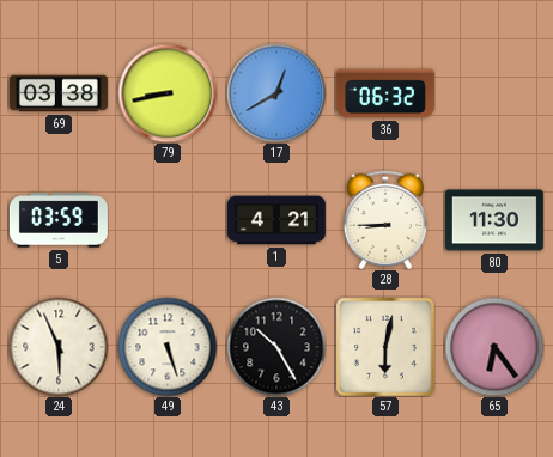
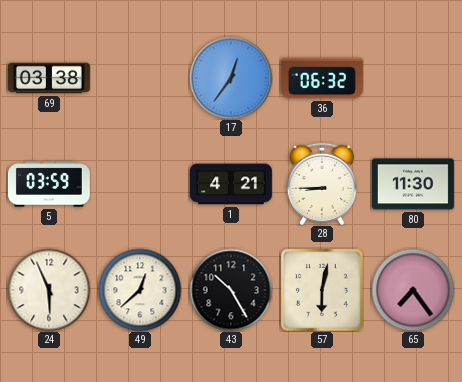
79: 8:43 -> none
17: 12:40 -> 12:36
49: 5:27 -> 12:38
65: 6:24 -> 7:24
